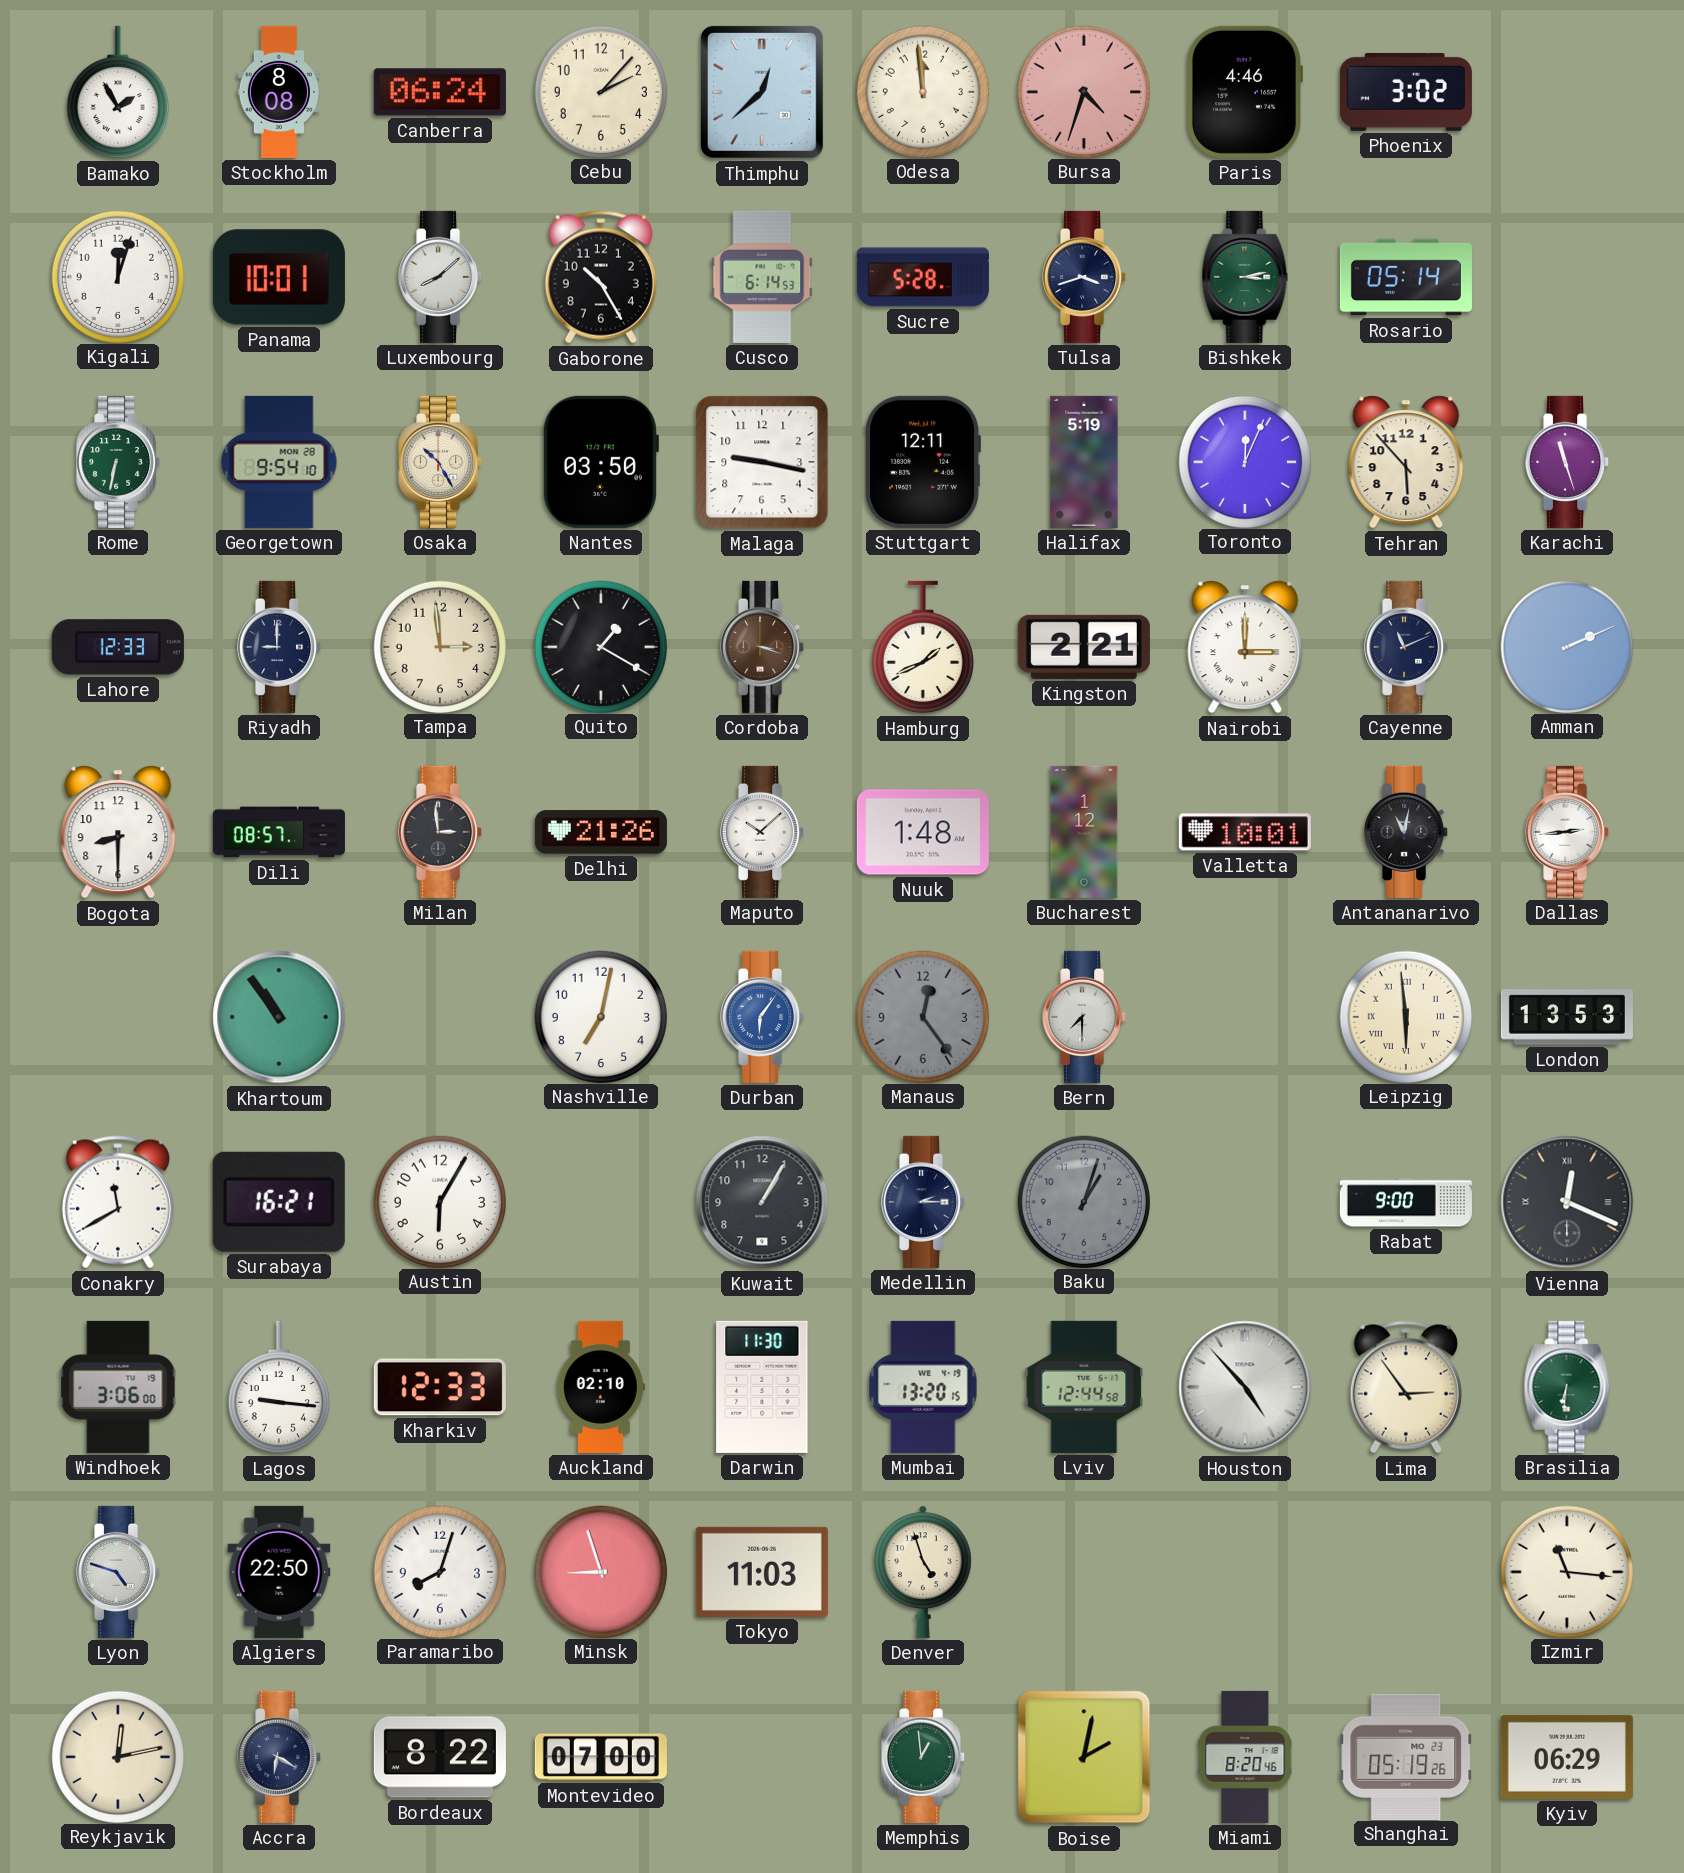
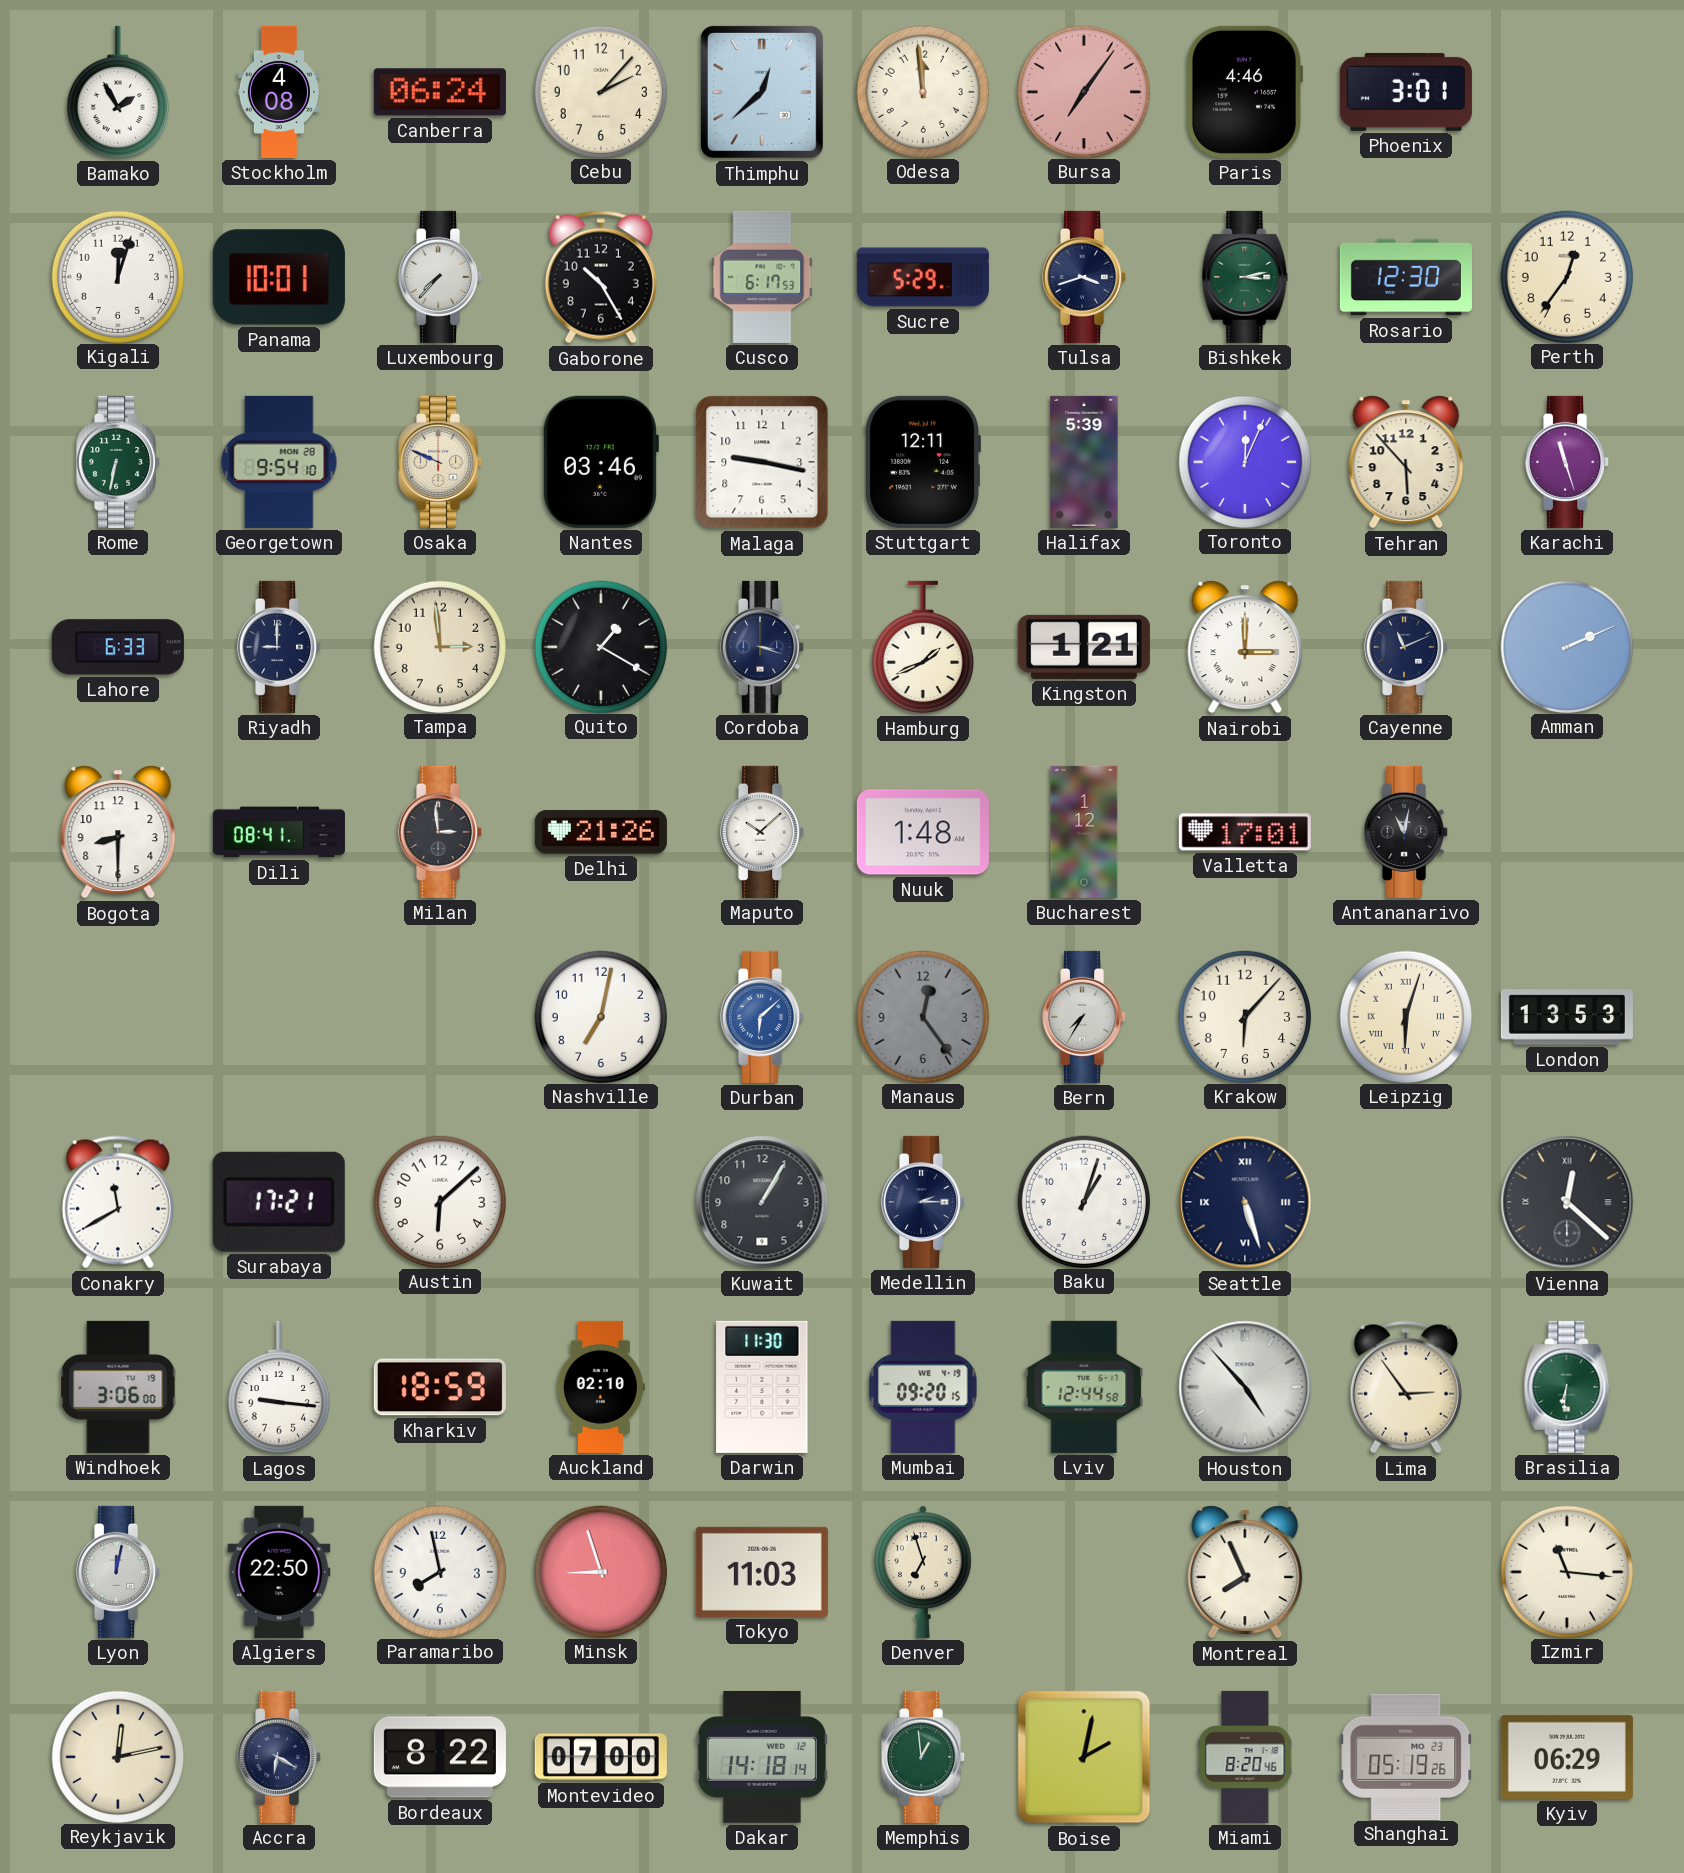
Stockholm: 8:08 -> 4:08
Bursa: 4:33 -> 7:06
Phoenix: 3:02 -> 3:01
Luxembourg: 8:08 -> 7:37
Cusco: 6:14 -> 6:17
Sucre: 5:28 -> 5:29
Rosario: 05:14 -> 12:30
Perth: none -> 12:36
Osaka: 10:25 -> 9:49
Nantes: 03:50 -> 03:46
Halifax: 5:19 -> 5:39
Lahore: 12:33 -> 6:33
Cordoba dial: brown -> navy
Kingston: 2:21 -> 1:21
Dili: 08:57 -> 08:41
Valletta: 10:01 -> 17:01
Dallas: 2:44 -> none
Khartoum: 10:54 -> none
Durban: 6:06 -> 6:08
Bern: 7:30 -> 7:35
Krakow: none -> 6:07
Leipzig: 5:59 -> 6:03
Surabaya: 16:21 -> 17:21
Austin: 6:05 -> 6:08
Baku dial: grey -> white
Seattle: none -> 5:27
Rabat: 9:00 -> none
Vienna: 12:19 -> 12:22
Kharkiv: 12:33 -> 18:59
Mumbai: 13:20 -> 09:20
Lyon: 4:48 -> 12:02
Paramaribo: 8:03 -> 7:58
Denver: 4:57 -> 6:57
Montreal: none -> 7:56
Dakar: none -> 14:18
